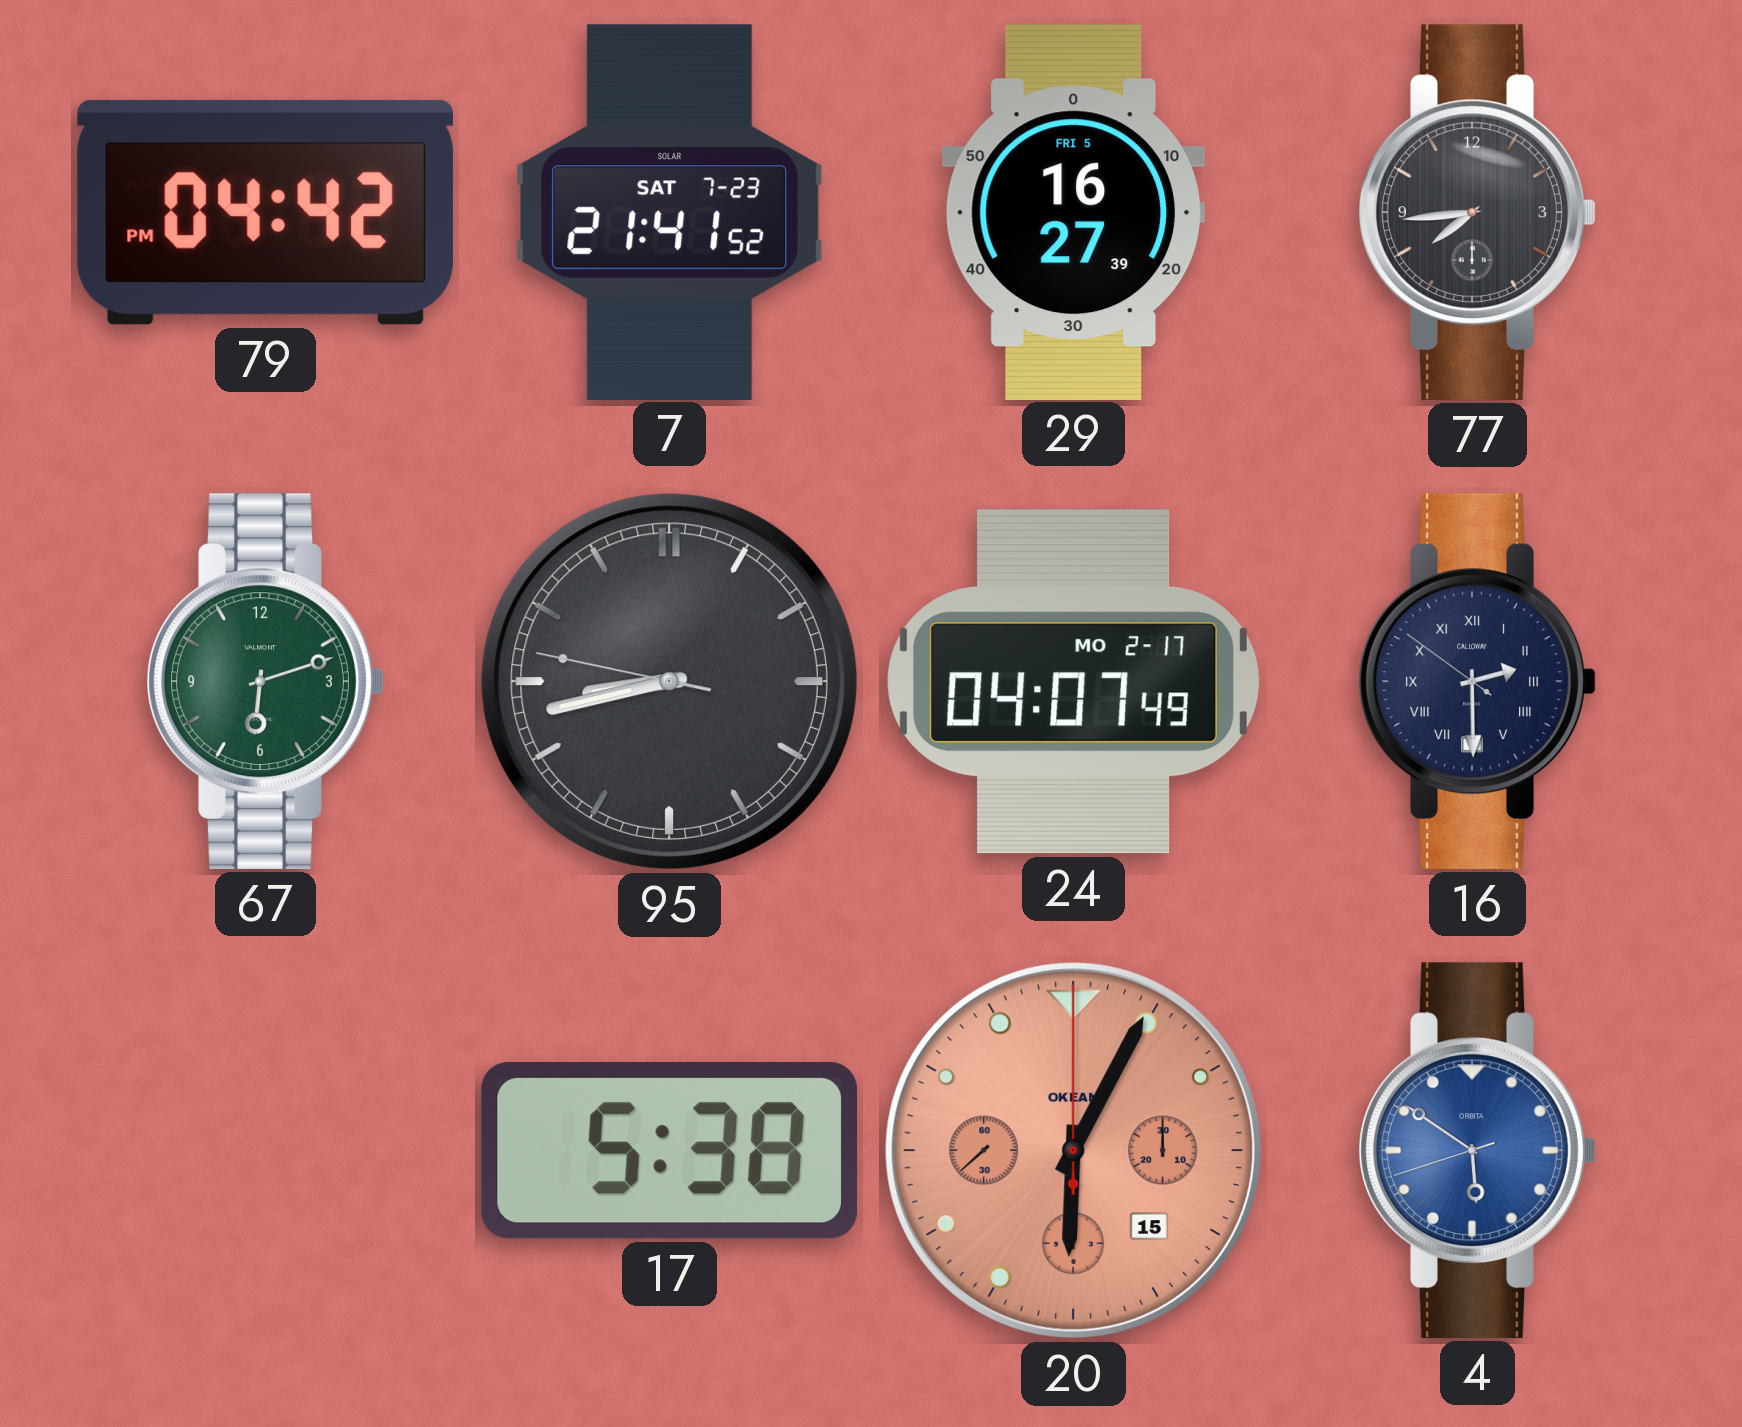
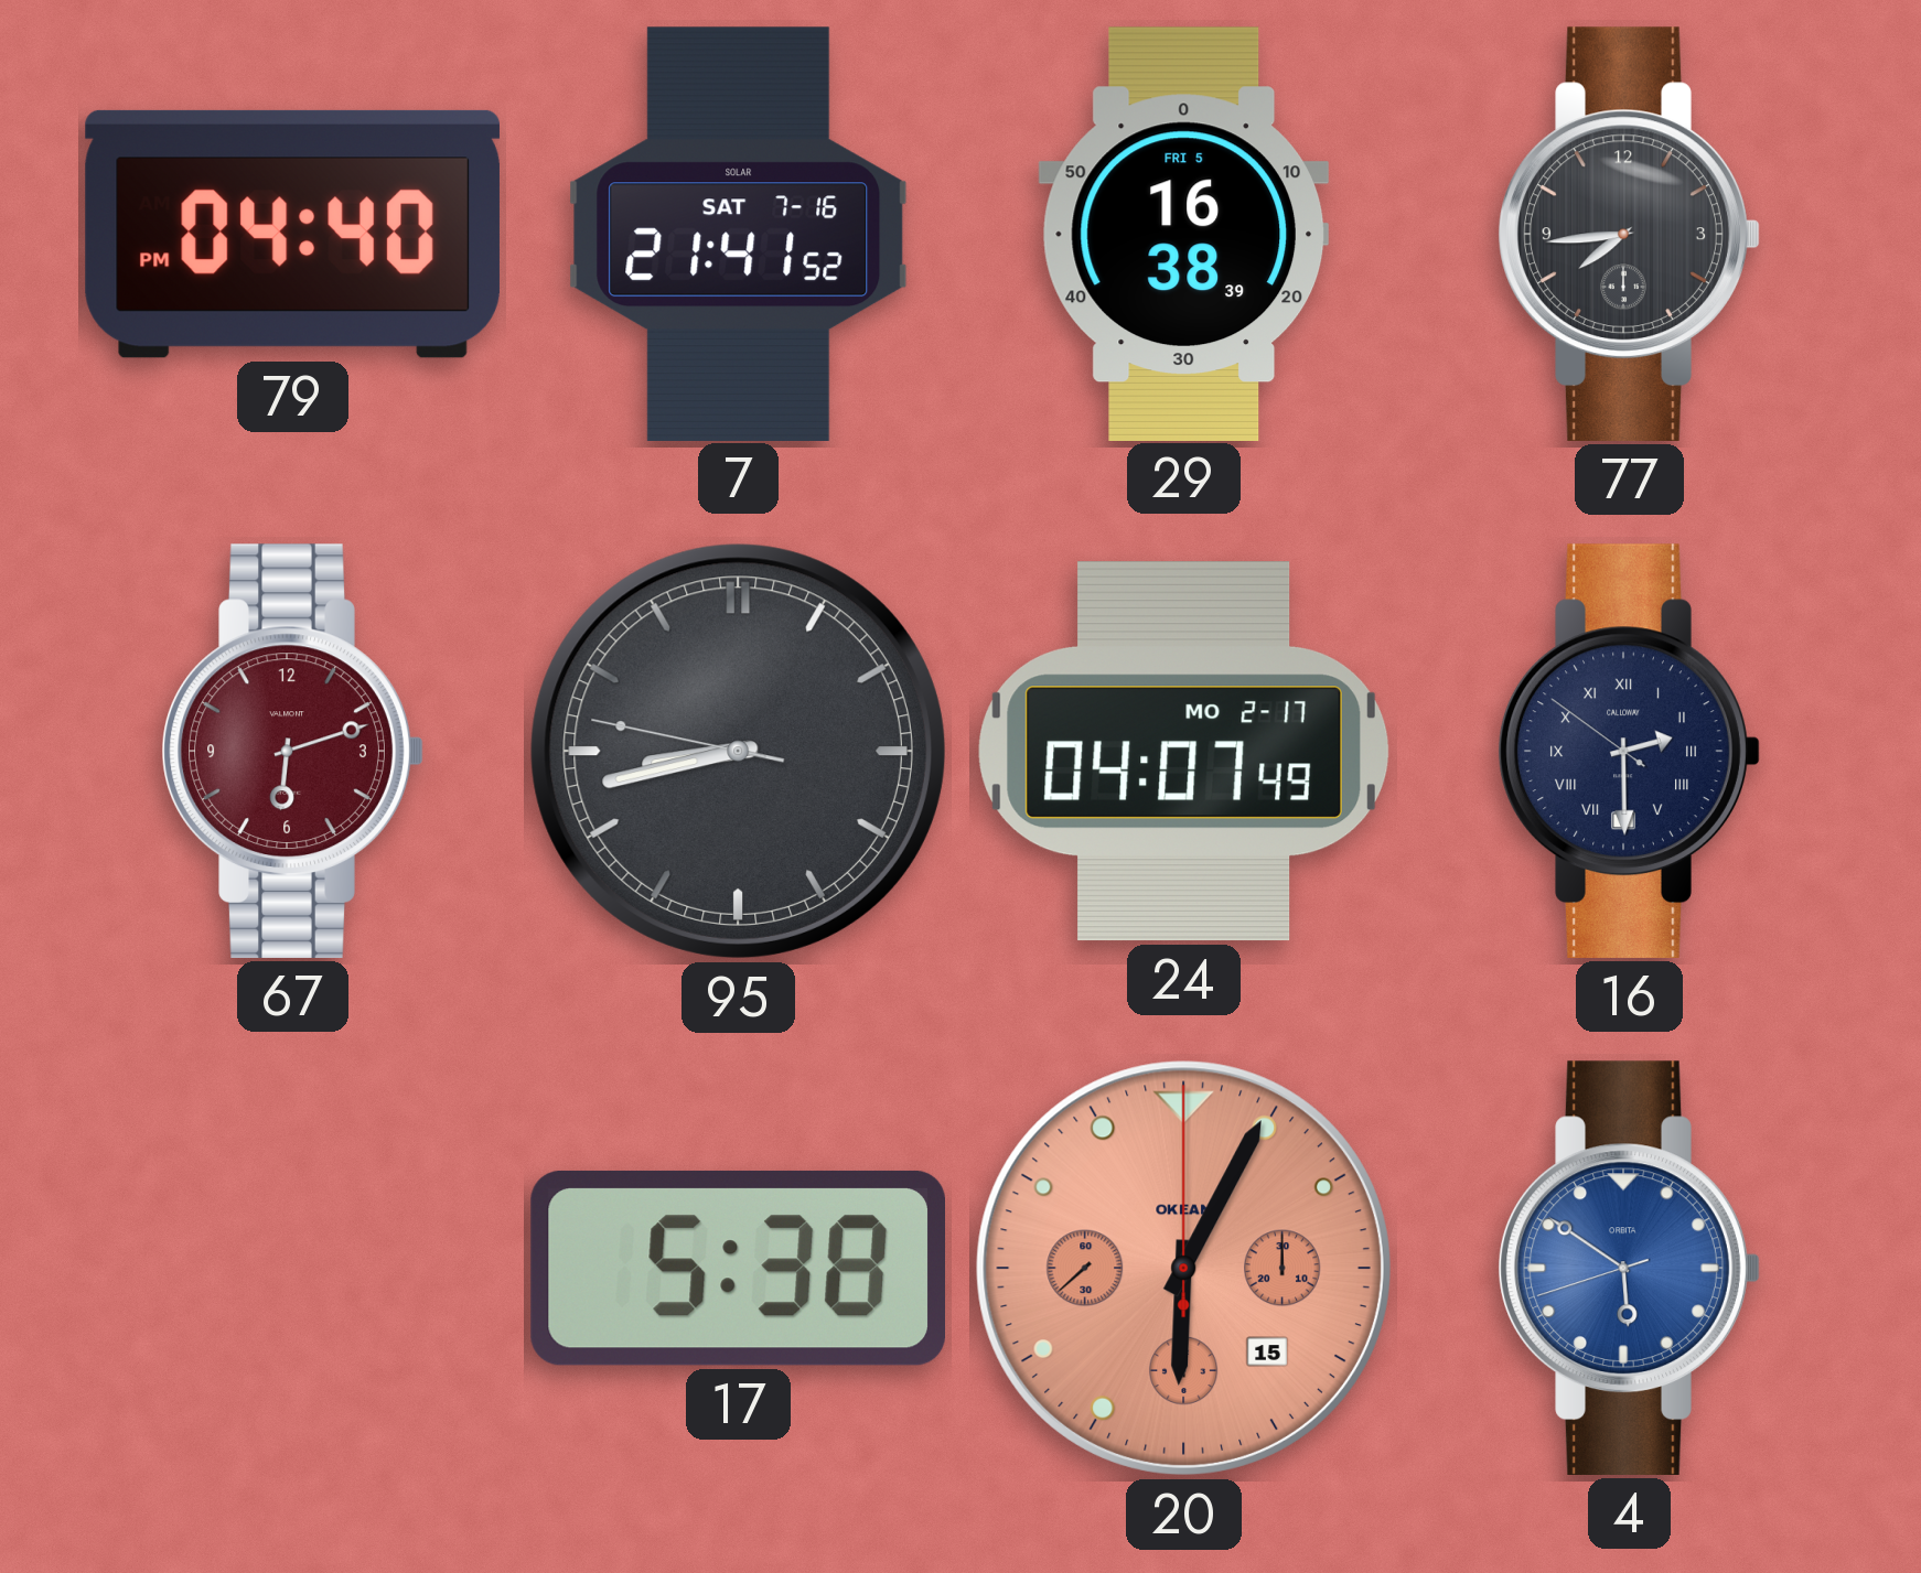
79: 04:42 -> 04:40
7 date: SAT 7-23 -> SAT 7-16
29: 16:27 -> 16:38
67 dial: green -> burgundy
